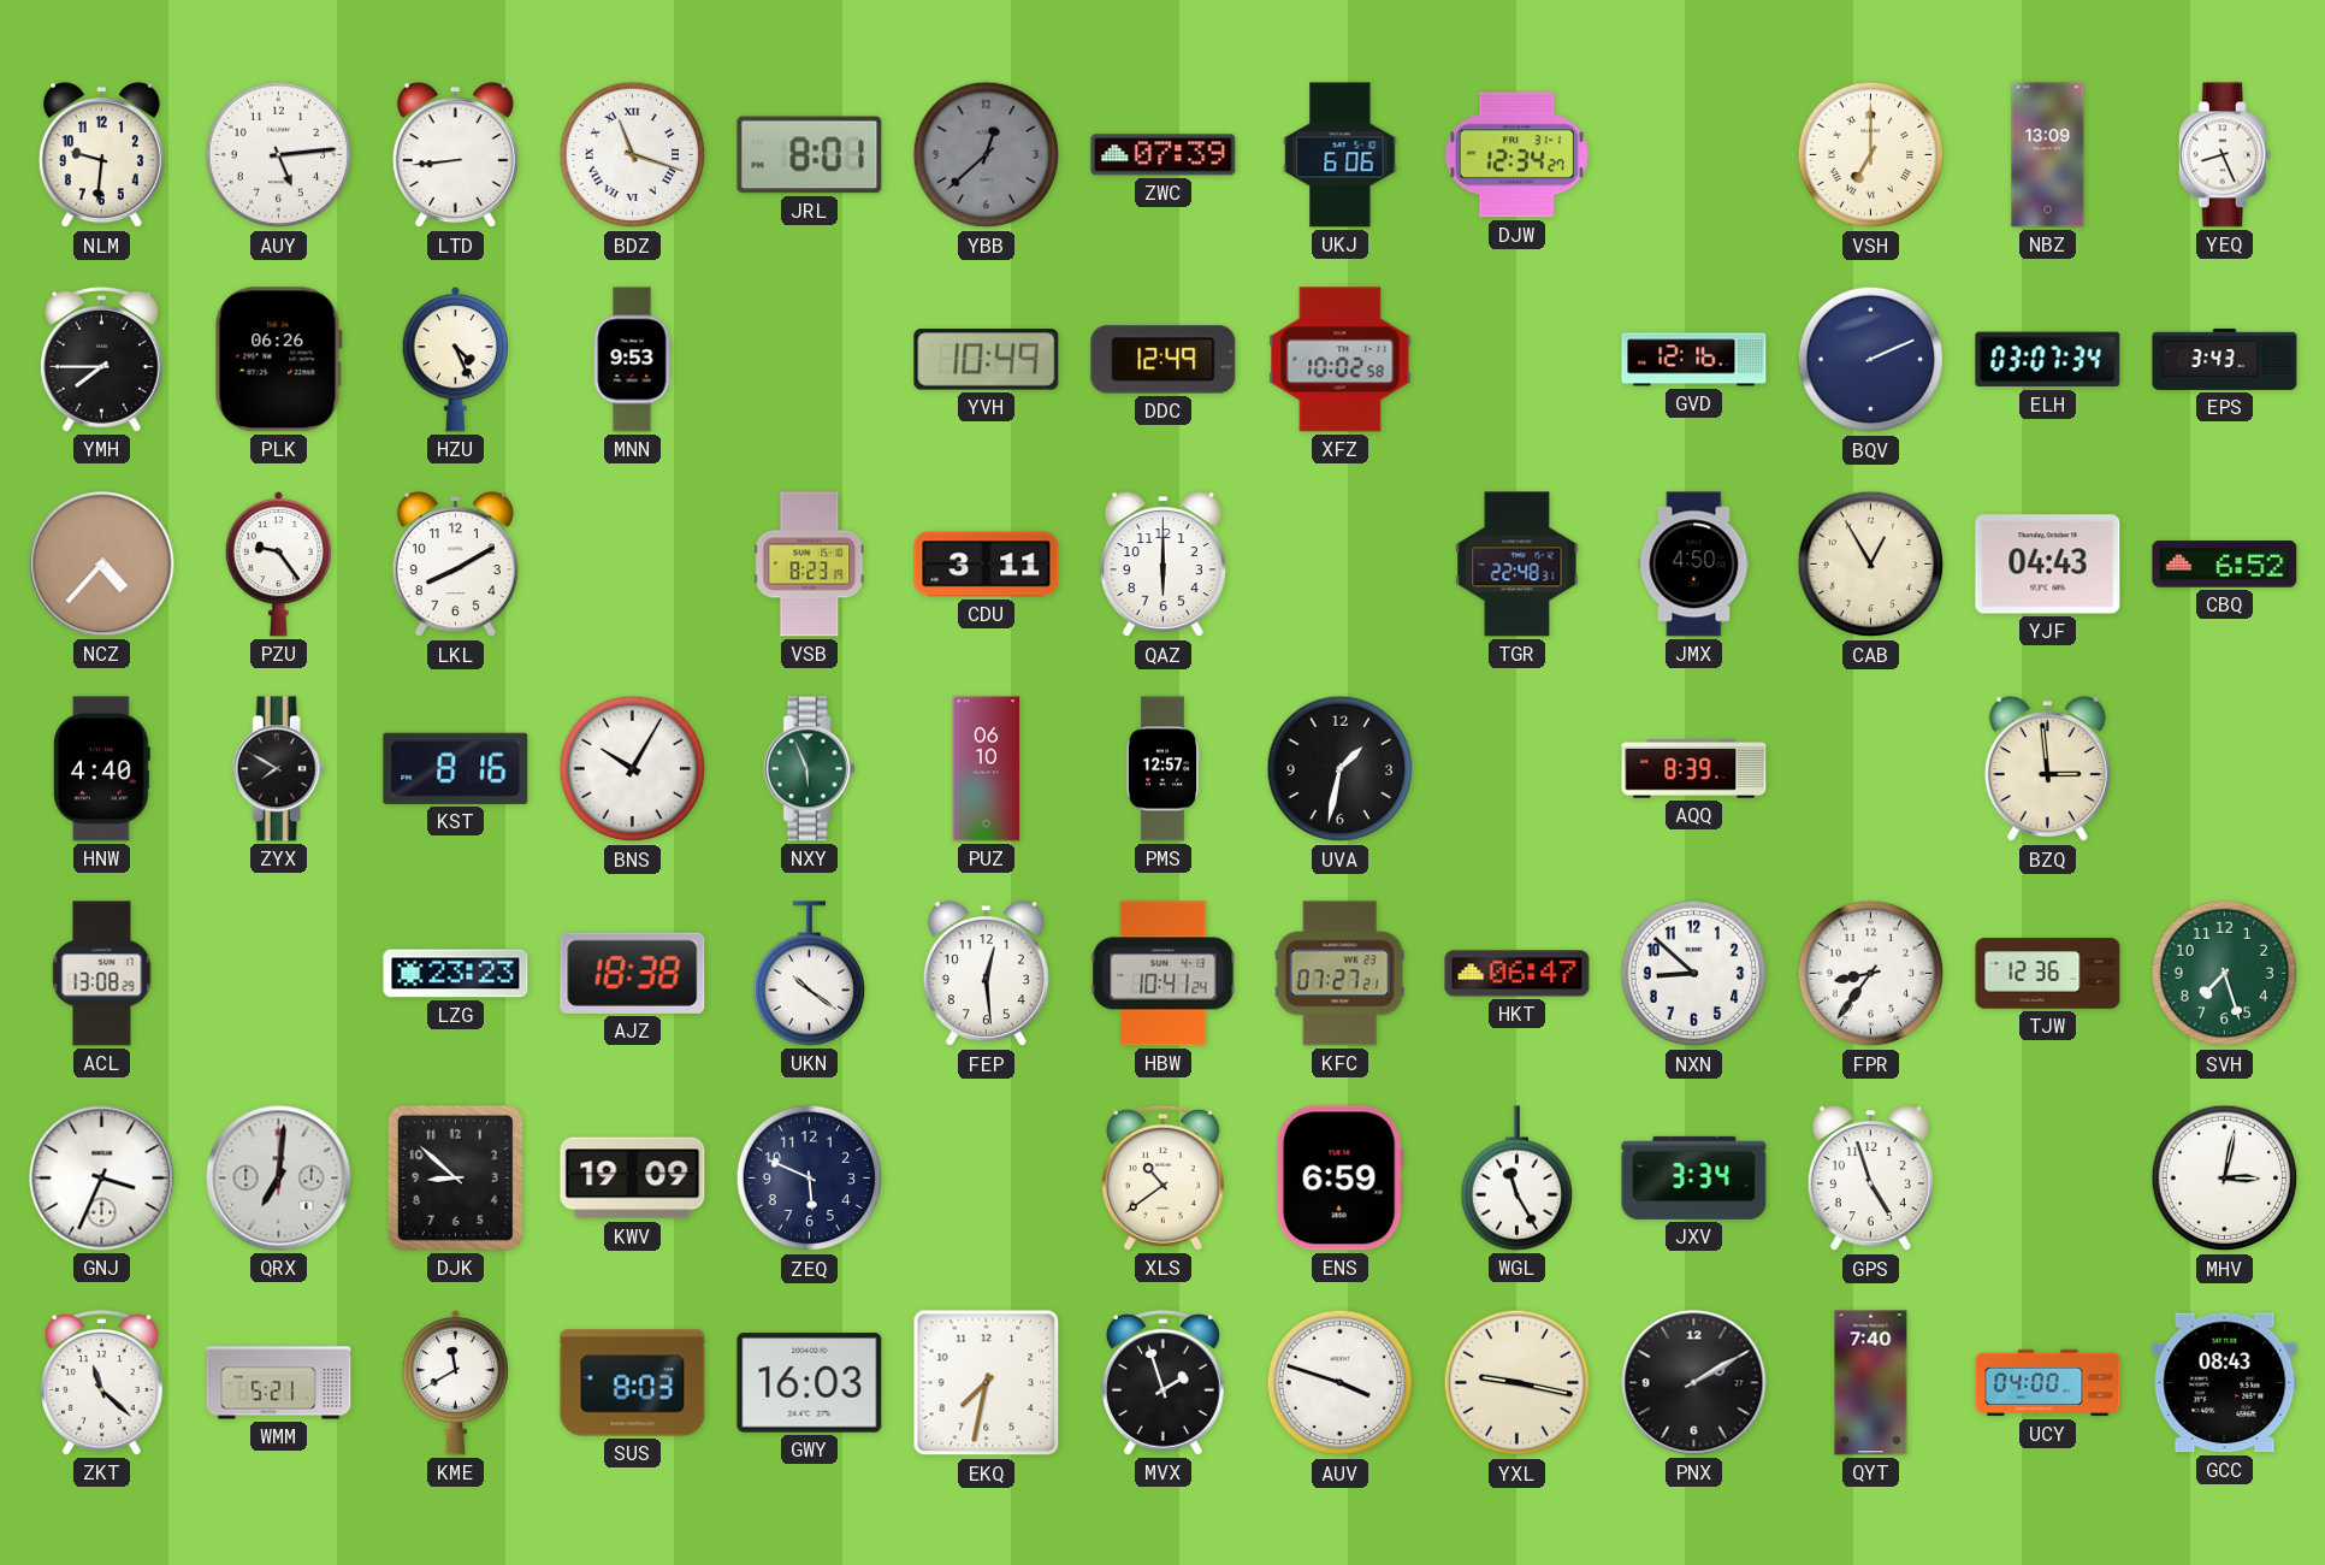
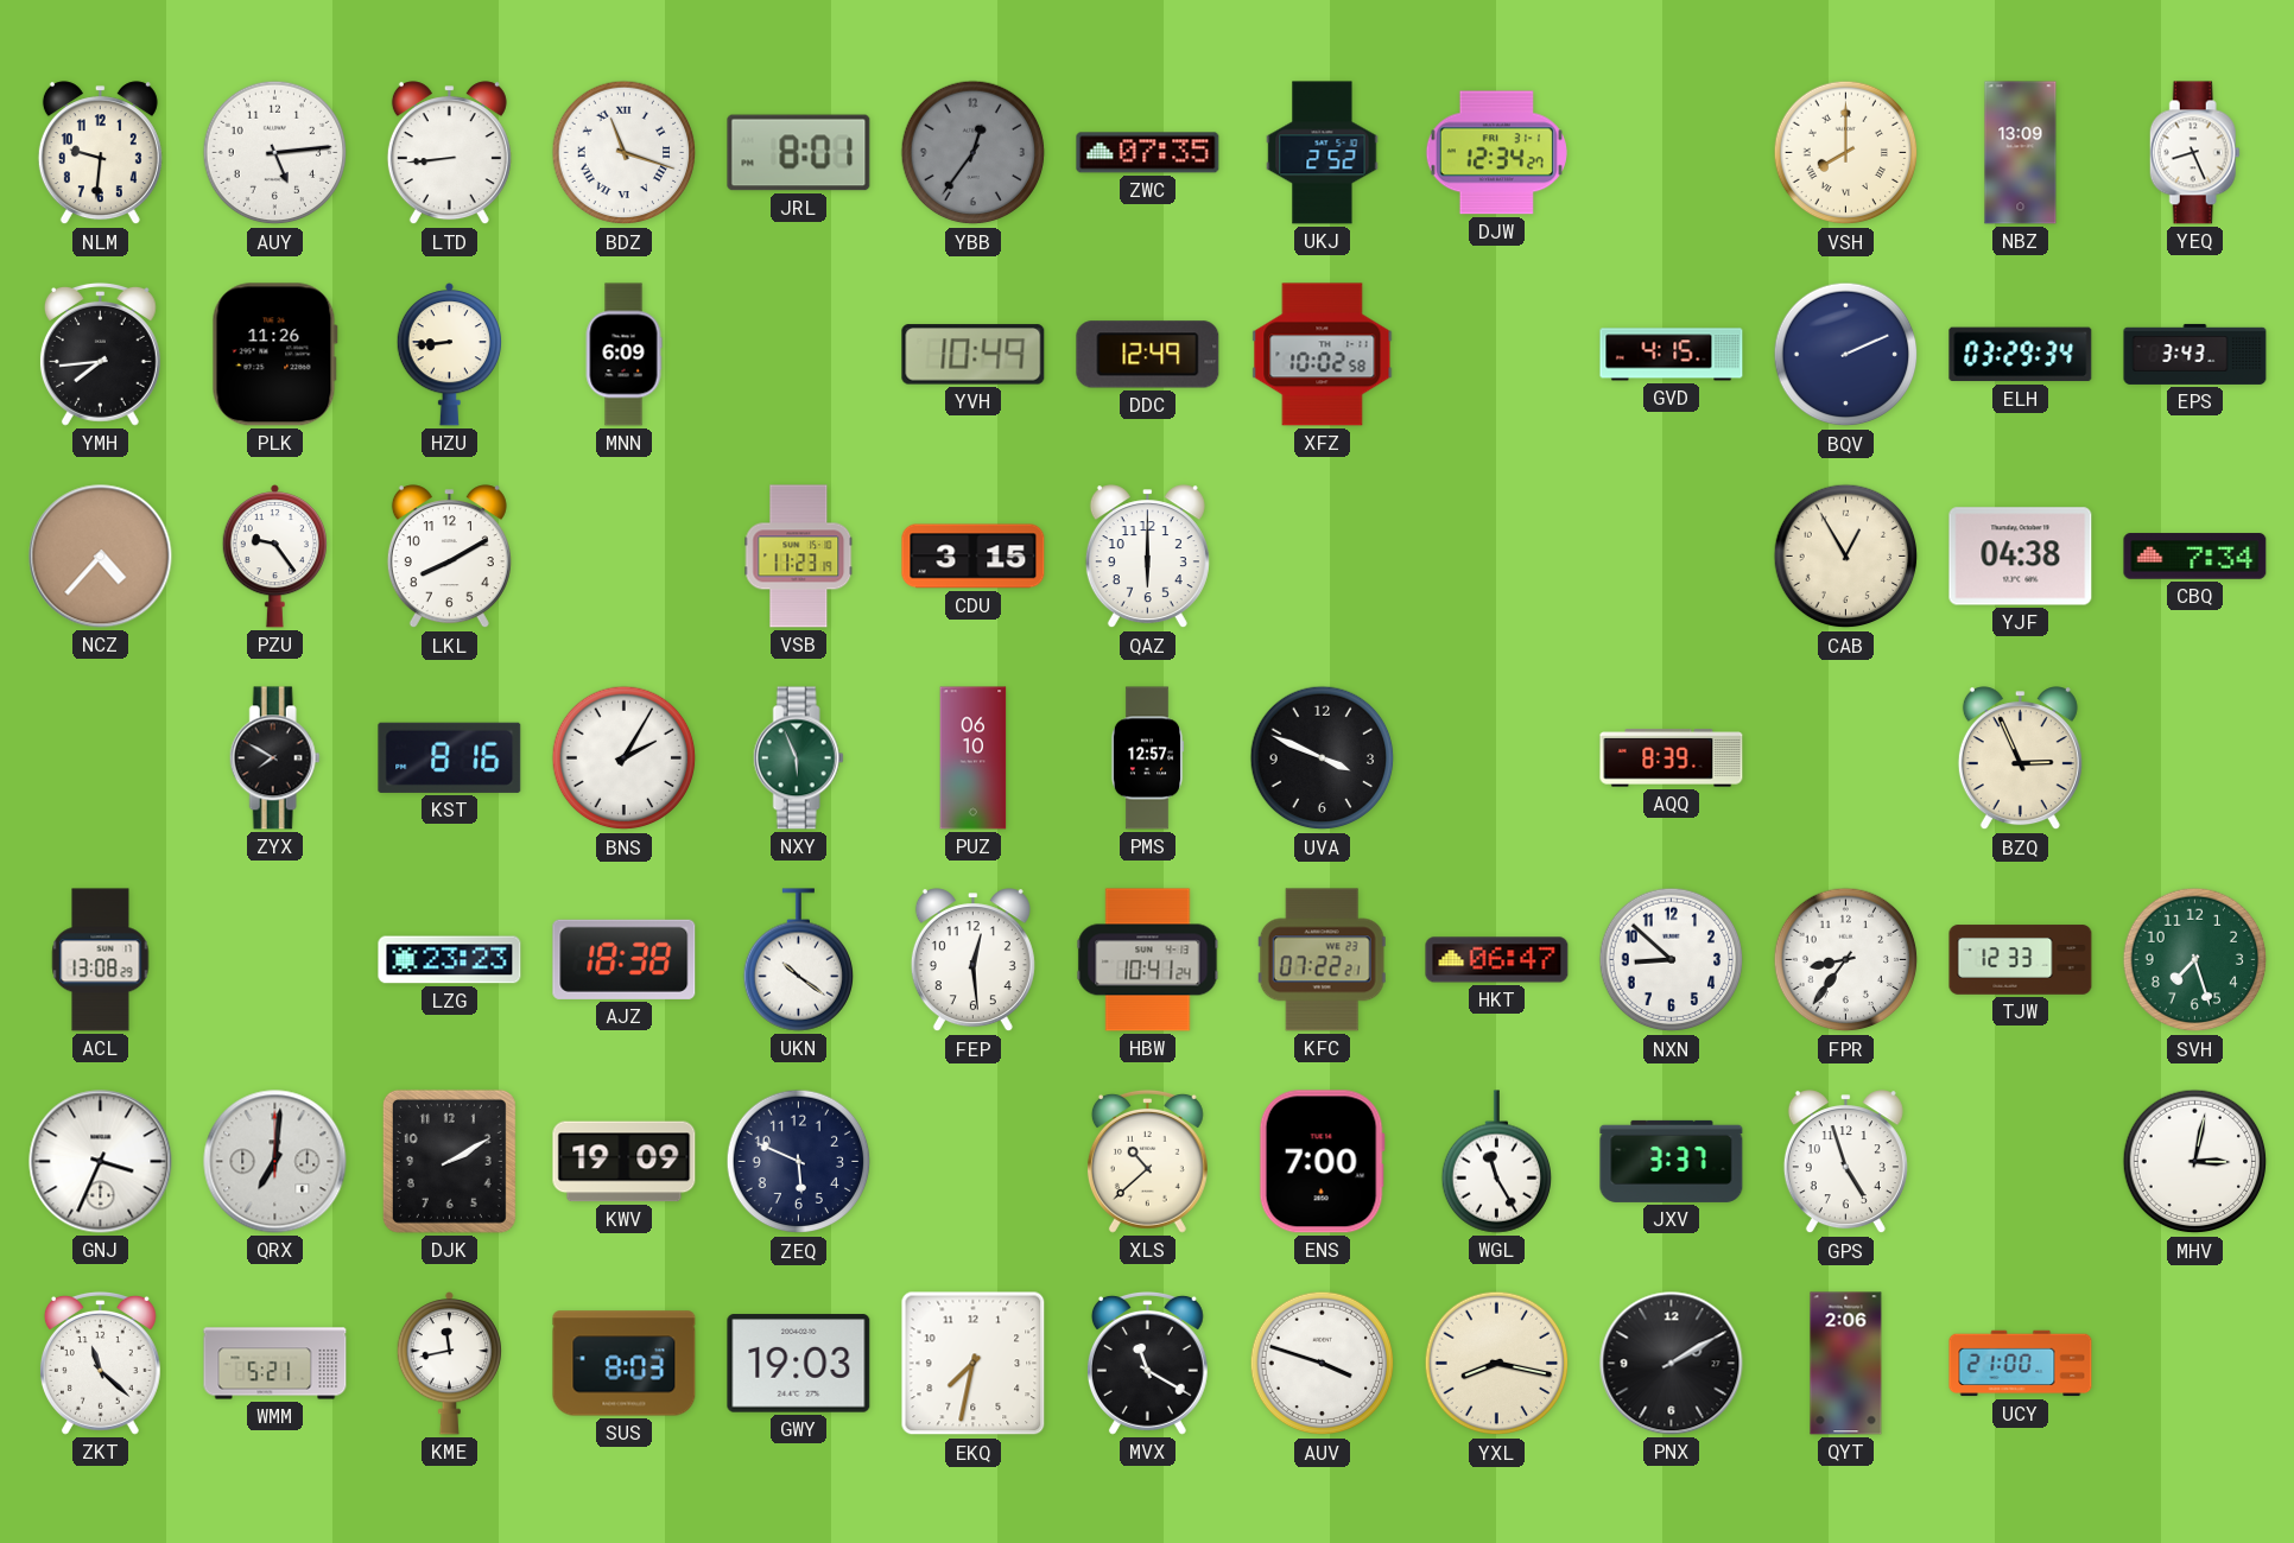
YBB: 12:38 -> 12:36
ZWC: 07:39 -> 07:35
UKJ: 6:06 -> 2:52
VSH: 7:00 -> 8:00
YMH: 7:45 -> 7:44
PLK: 06:26 -> 11:26
HZU: 4:26 -> 8:44
MNN: 9:53 -> 6:09
GVD: 12:16 -> 4:15
ELH: 03:07 -> 03:29
VSB: 8:23 -> 11:23
CDU: 3:11 -> 3:15
TGR: 22:48 -> none
JMX: 4:50 -> none
YJF: 04:43 -> 04:38
CBQ: 6:52 -> 7:34
HNW: 4:40 -> none
BNS: 10:05 -> 2:05
UVA: 1:32 -> 3:49
BZQ: 2:59 -> 2:56
KFC: 07:27 -> 07:22
TJW: 12:36 -> 12:33
DJK: 8:52 -> 2:10
XLS: 10:39 -> 10:38
ENS: 6:59 -> 7:00
JXV: 3:34 -> 3:37
KME: 11:40 -> 11:43
GWY: 16:03 -> 19:03
MVX: 1:57 -> 11:20
YXL: 9:17 -> 8:17
QYT: 7:40 -> 2:06
UCY: 04:00 -> 21:00
GCC: 08:43 -> none
